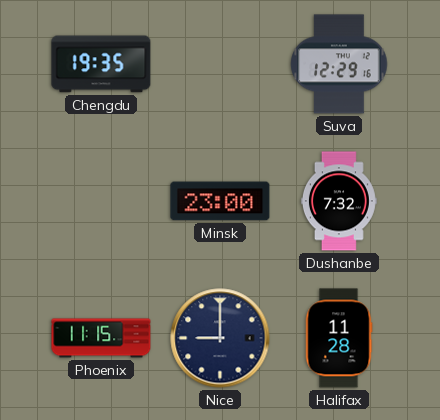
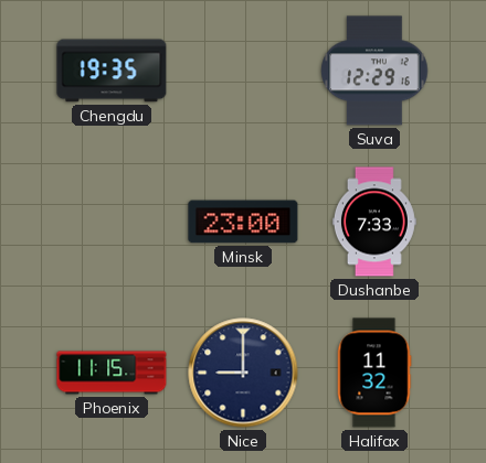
Dushanbe: 7:32 -> 7:33
Halifax: 11:28 -> 11:32
